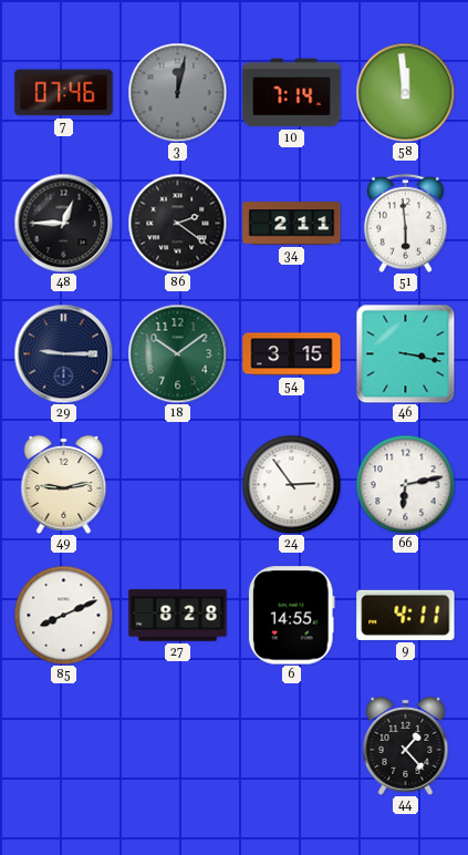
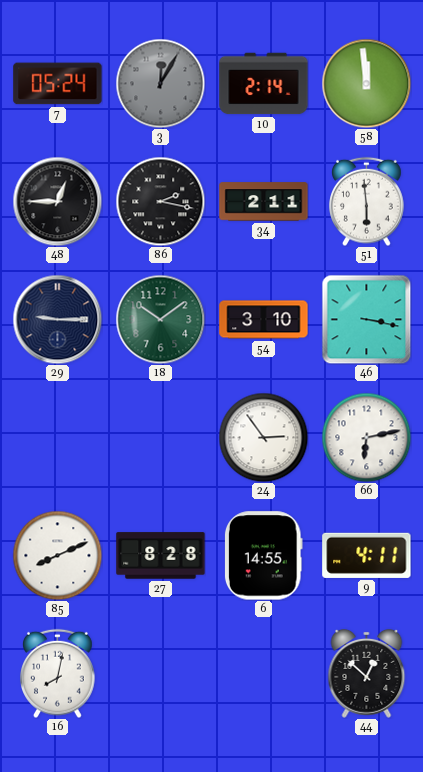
7: 07:46 -> 05:24
3: 12:02 -> 12:05
10: 7:14 -> 2:14
86: 2:21 -> 2:17
54: 3:15 -> 3:10
49: 9:13 -> none
16: none -> 8:02
44: 1:23 -> 12:52
